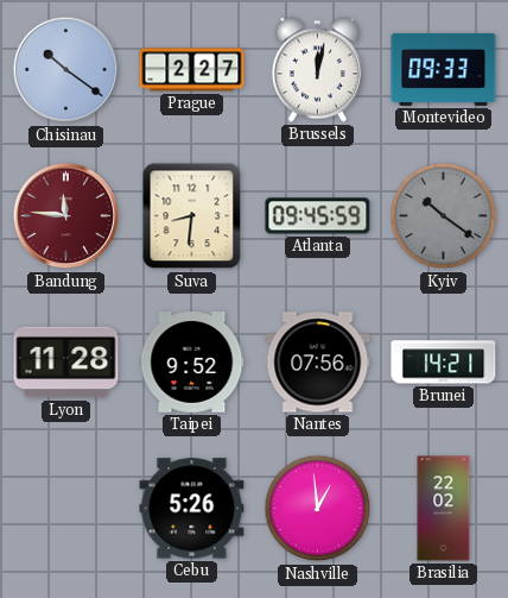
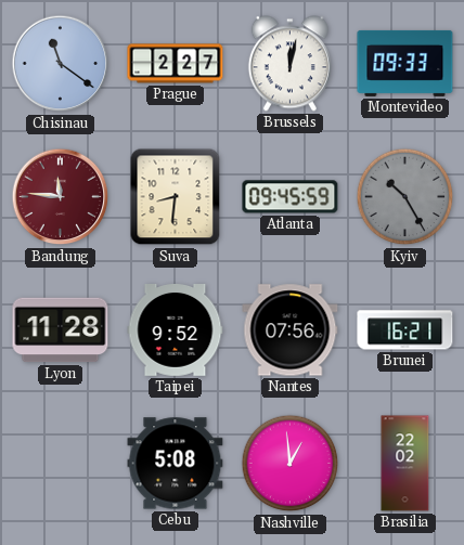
Chisinau: 10:21 -> 11:21
Kyiv: 10:21 -> 10:25
Brunei: 14:21 -> 16:21
Cebu: 5:26 -> 5:08
